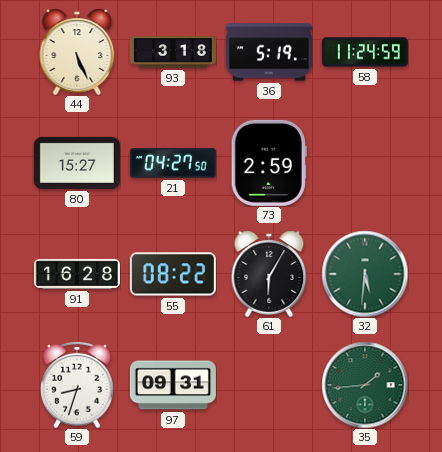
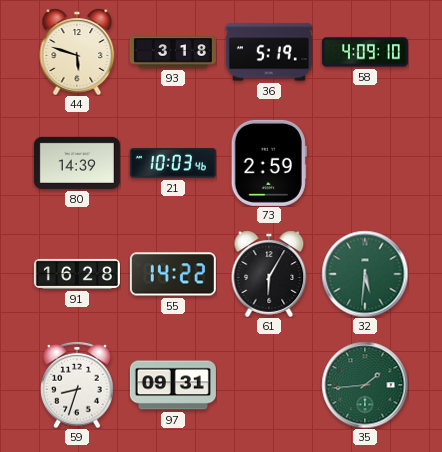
44: 5:26 -> 5:48
58: 11:24 -> 4:09
80: 15:27 -> 14:39
21: 04:27 -> 10:03
55: 08:22 -> 14:22
